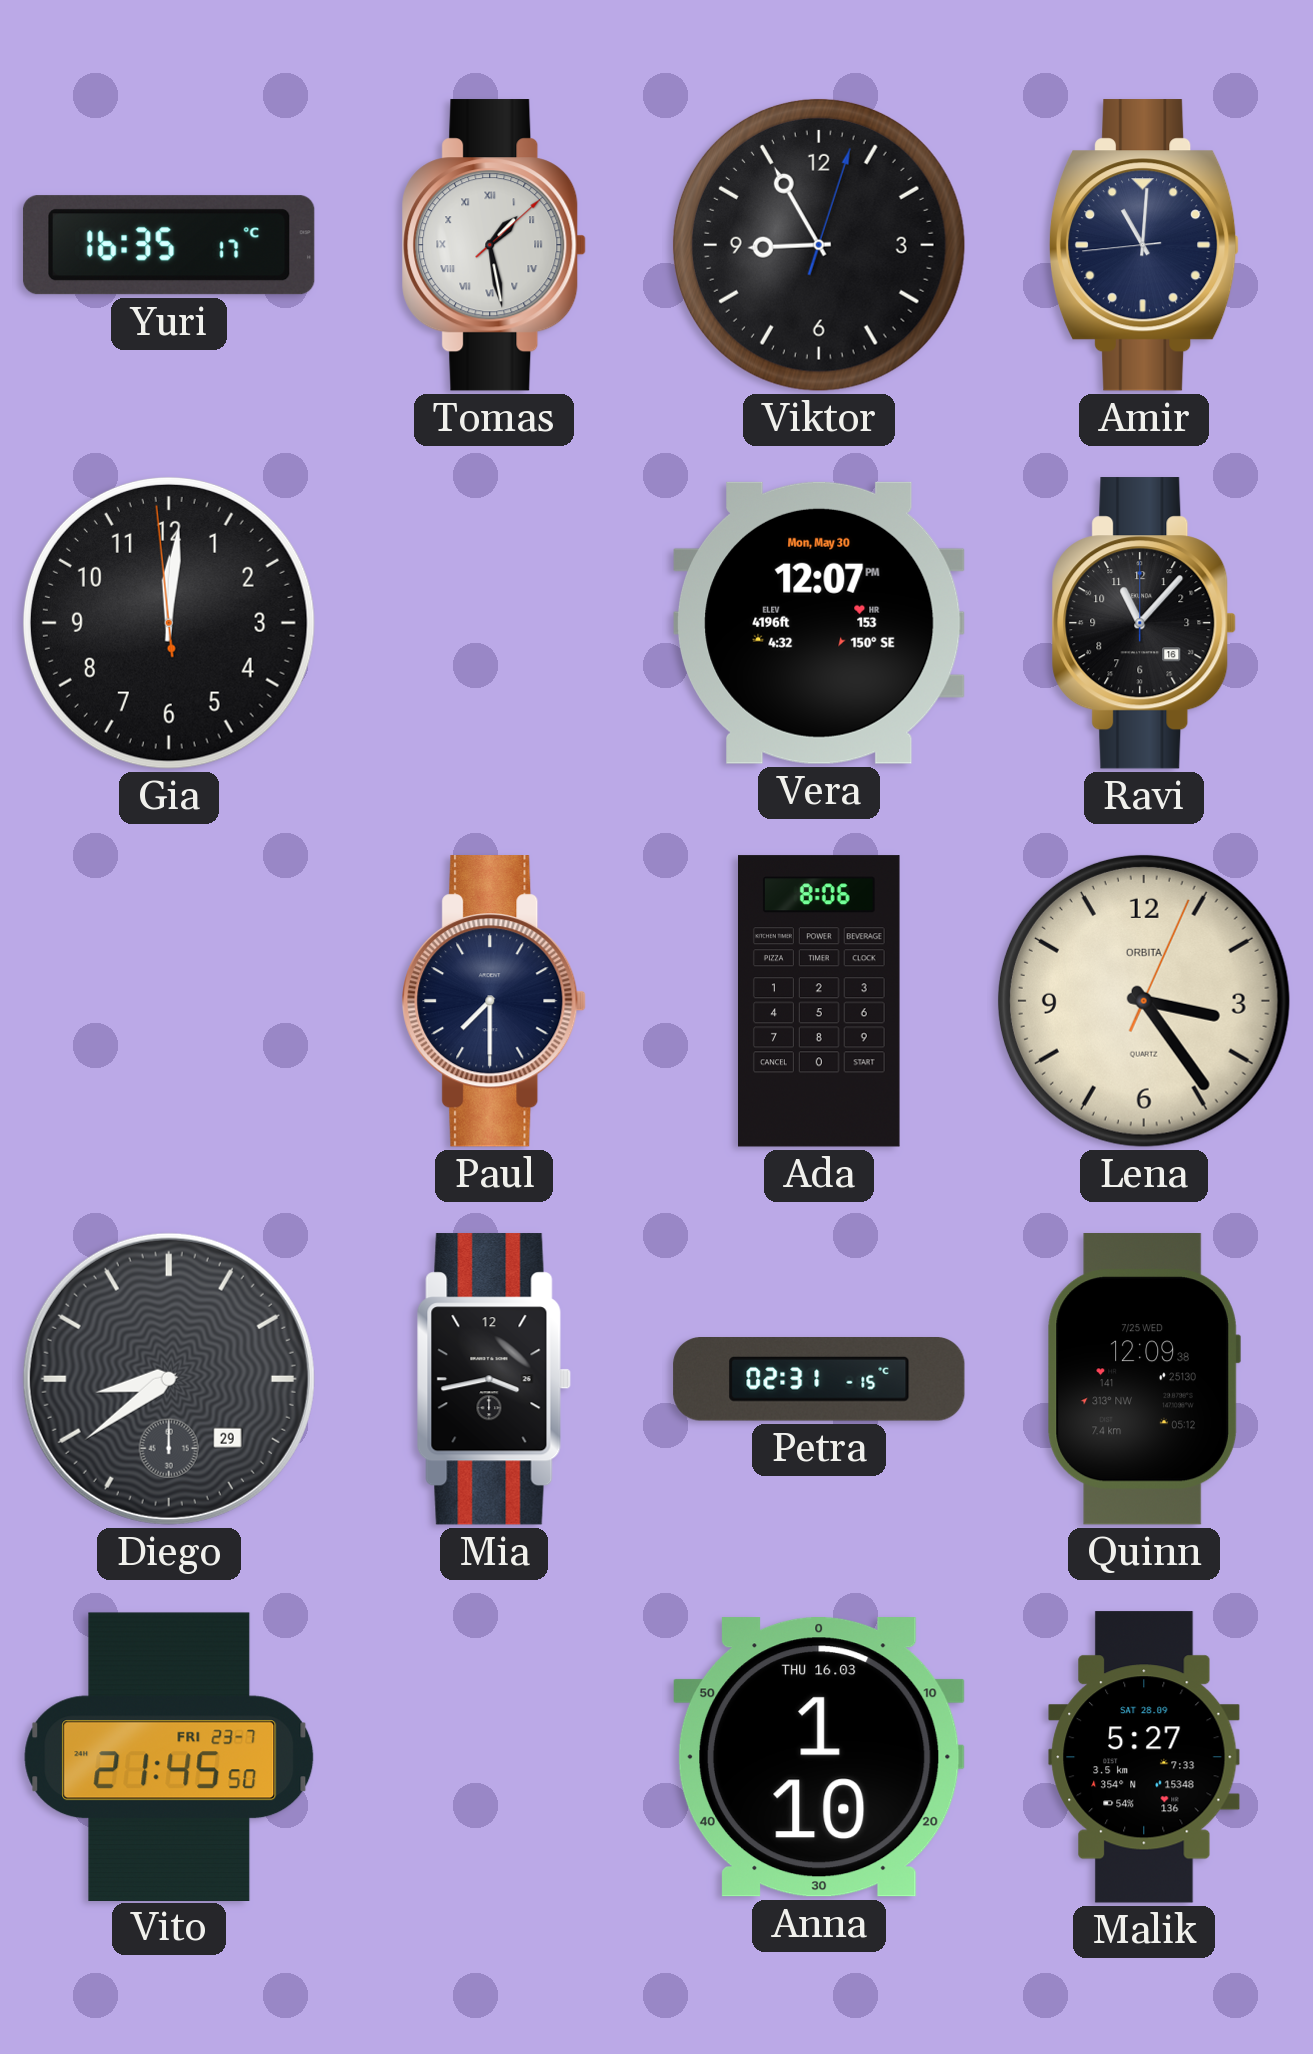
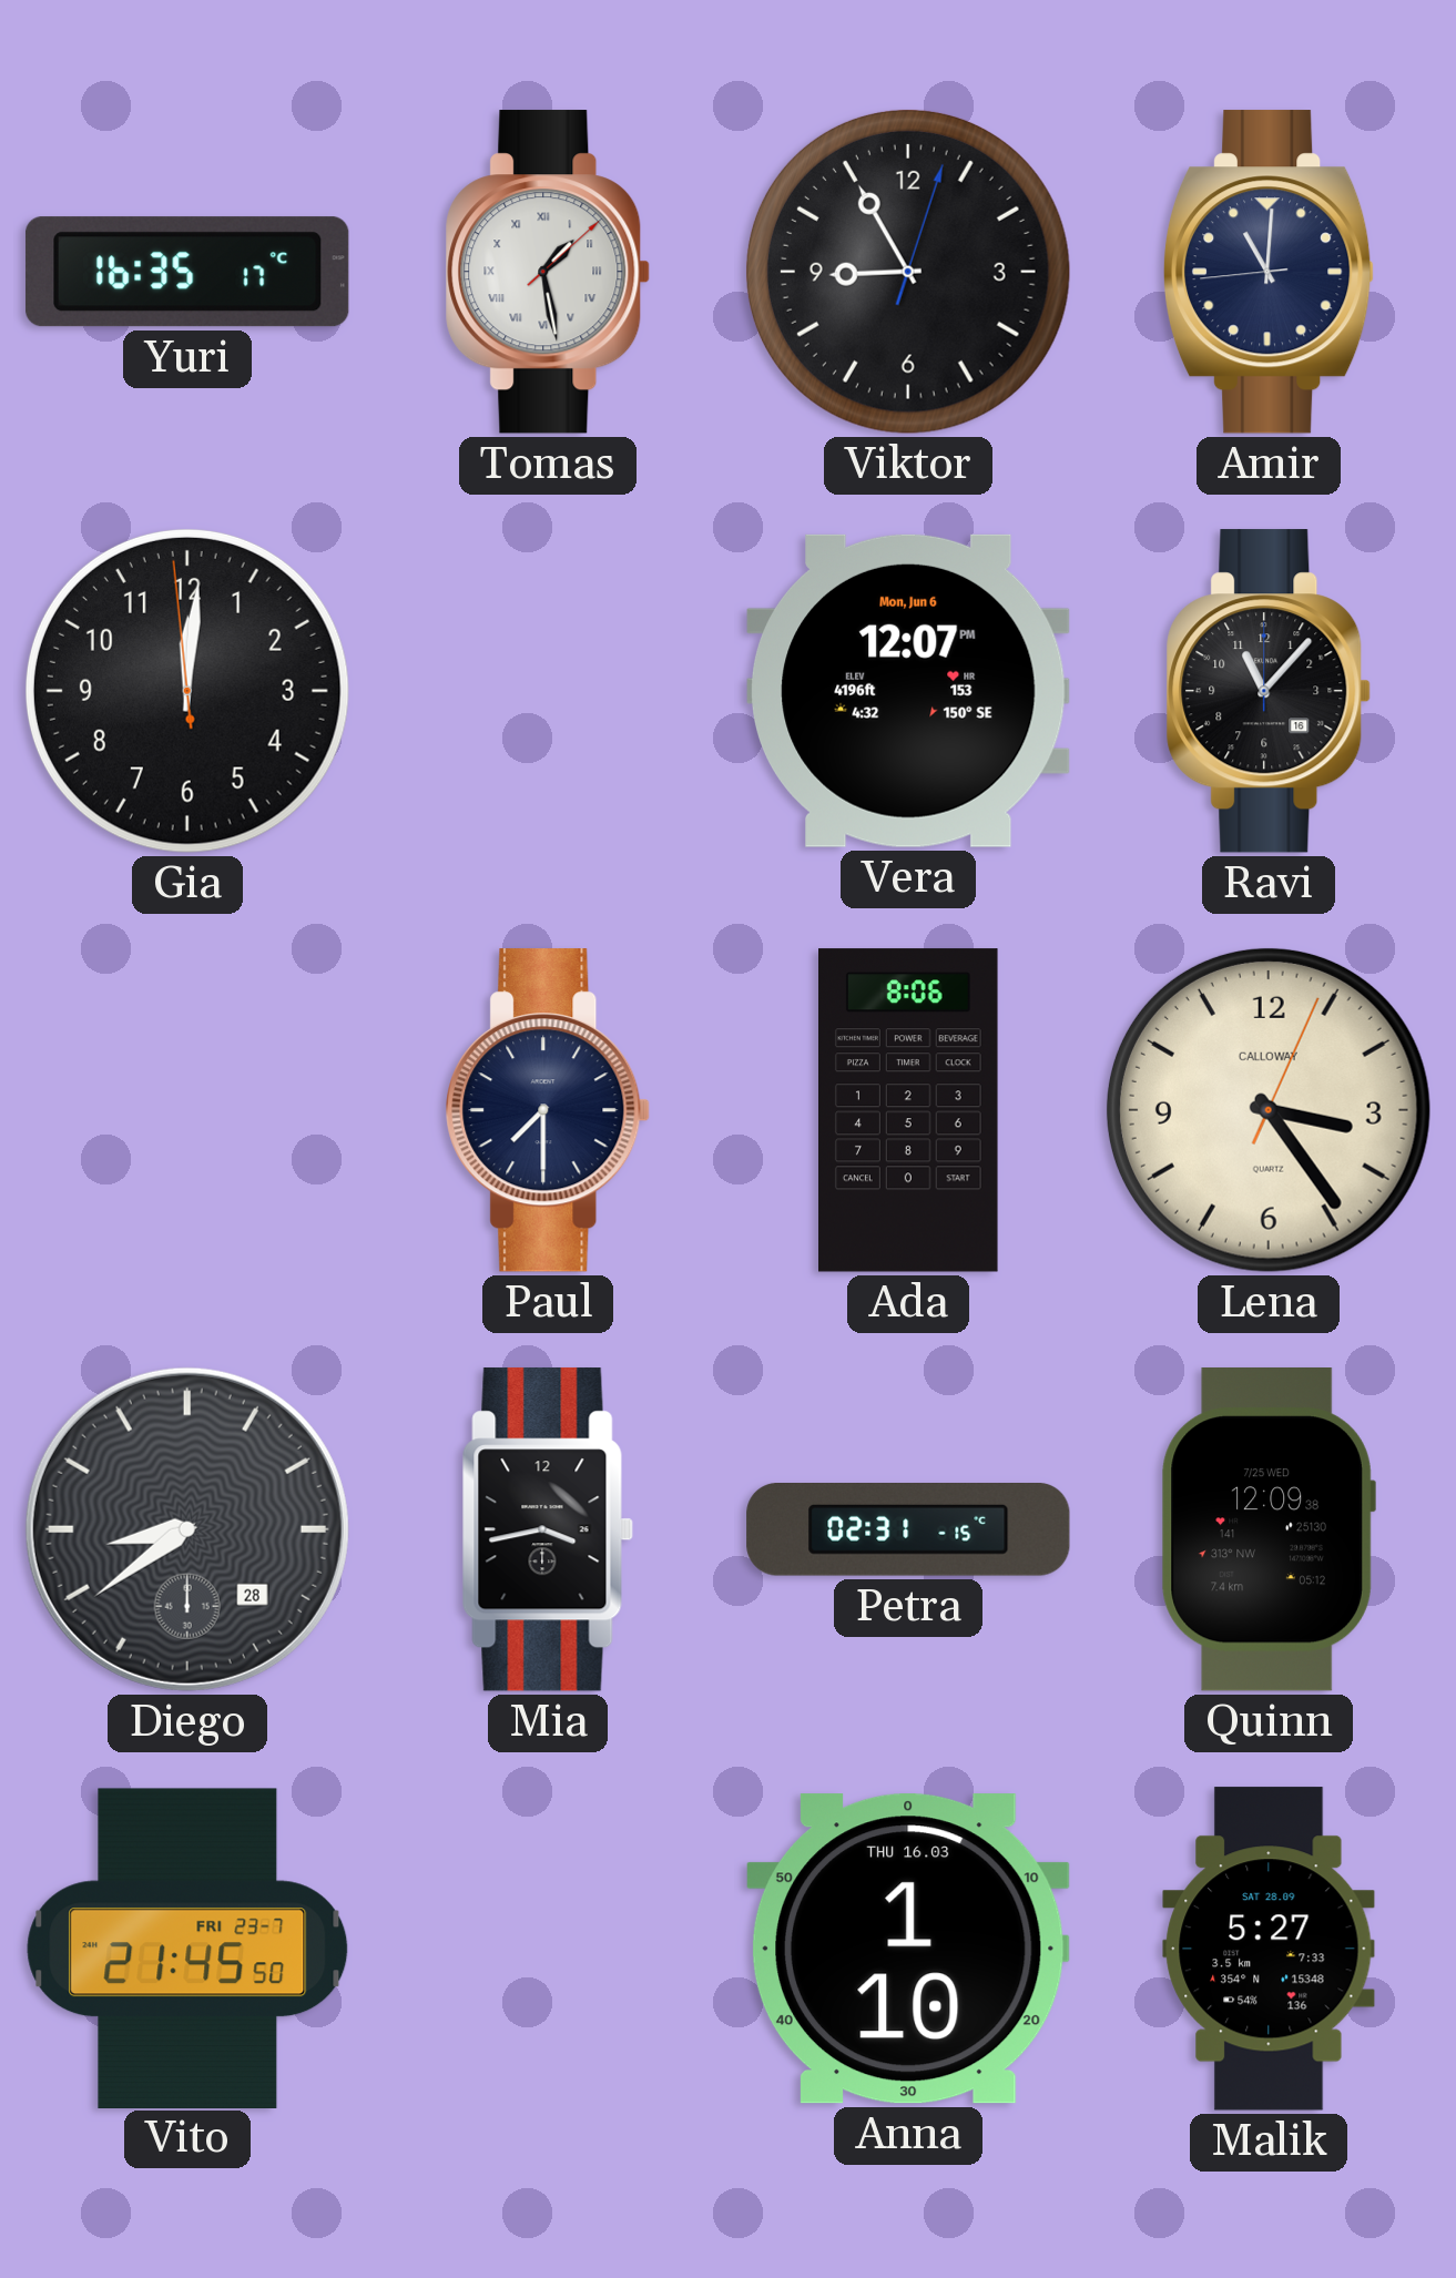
Vera date: Mon, May 30 -> Mon, Jun 6
Lena brand: ORBITA -> CALLOWAY
Diego date: 29 -> 28
